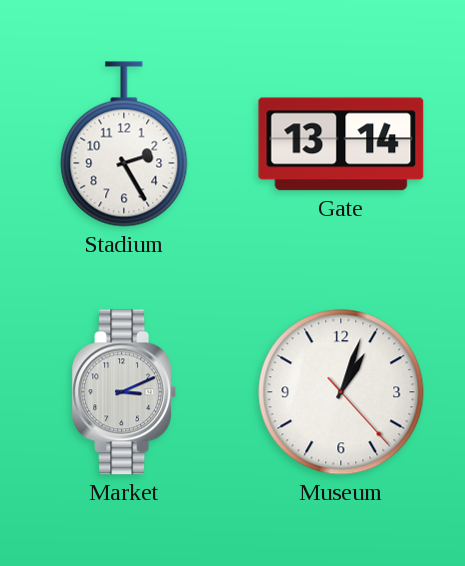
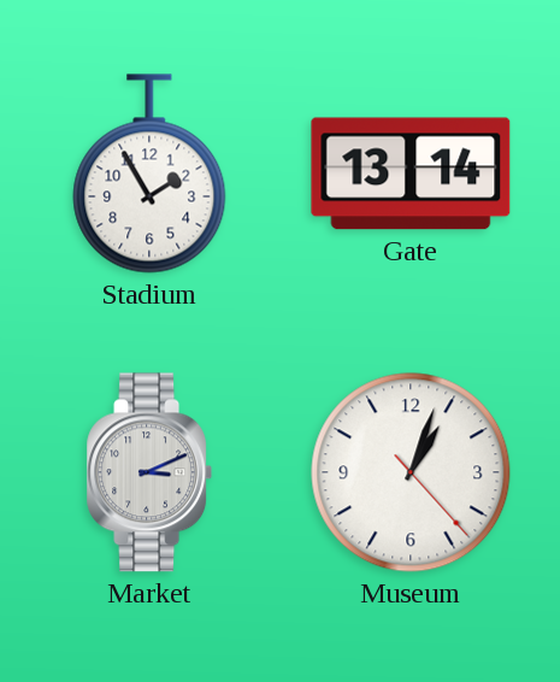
Stadium: 2:25 -> 1:55
